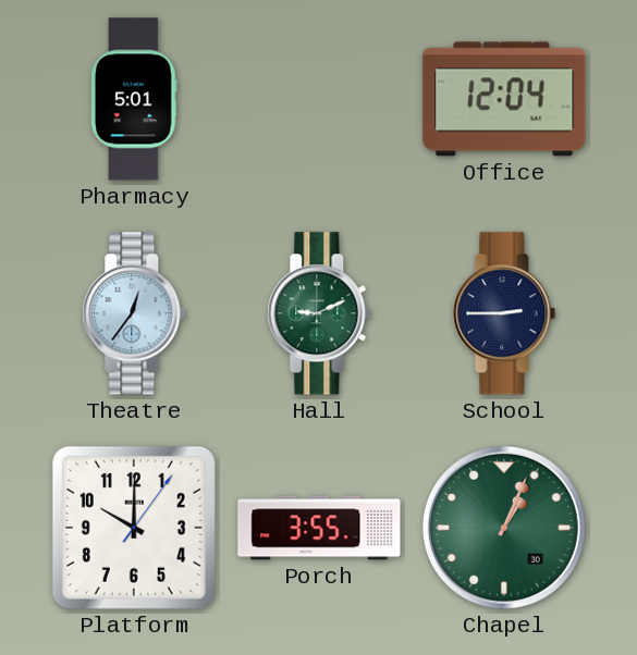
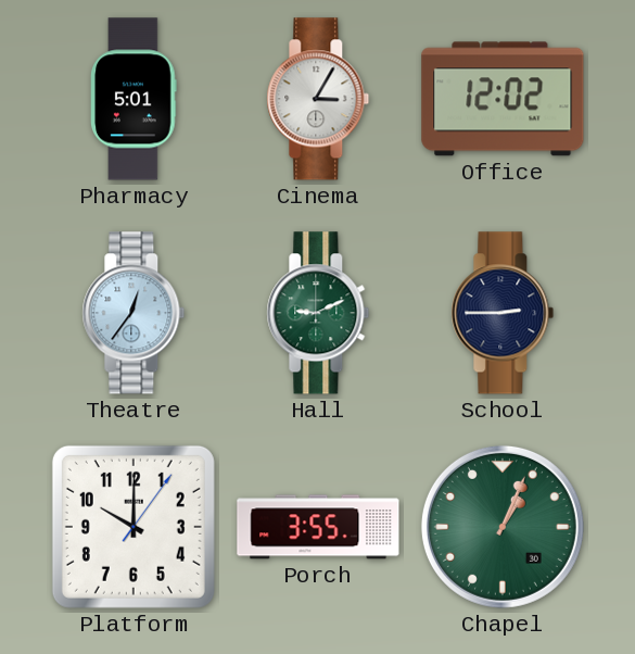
Cinema: none -> 3:05
Office: 12:04 -> 12:02
